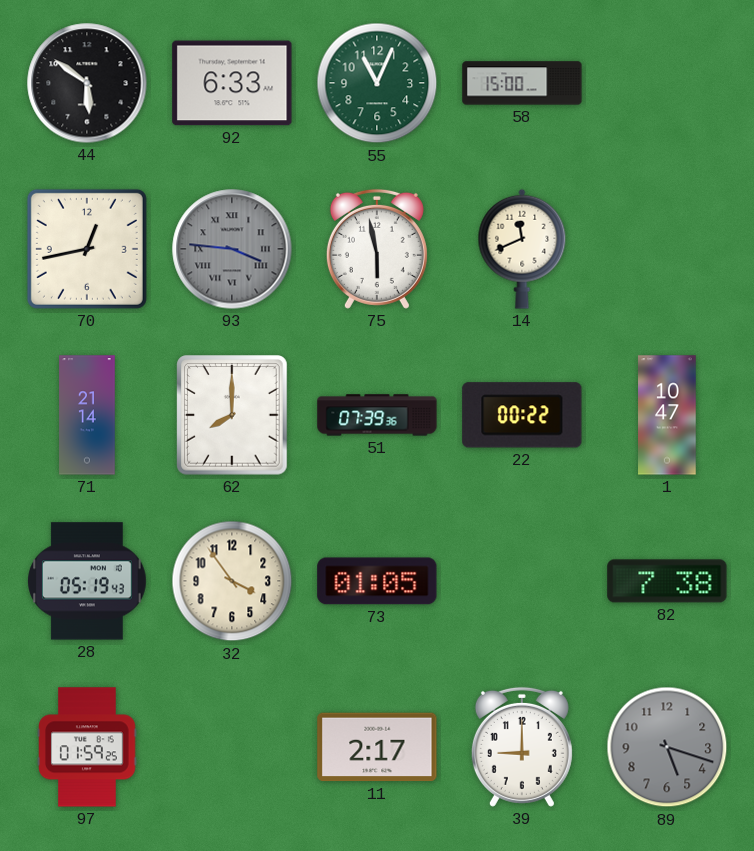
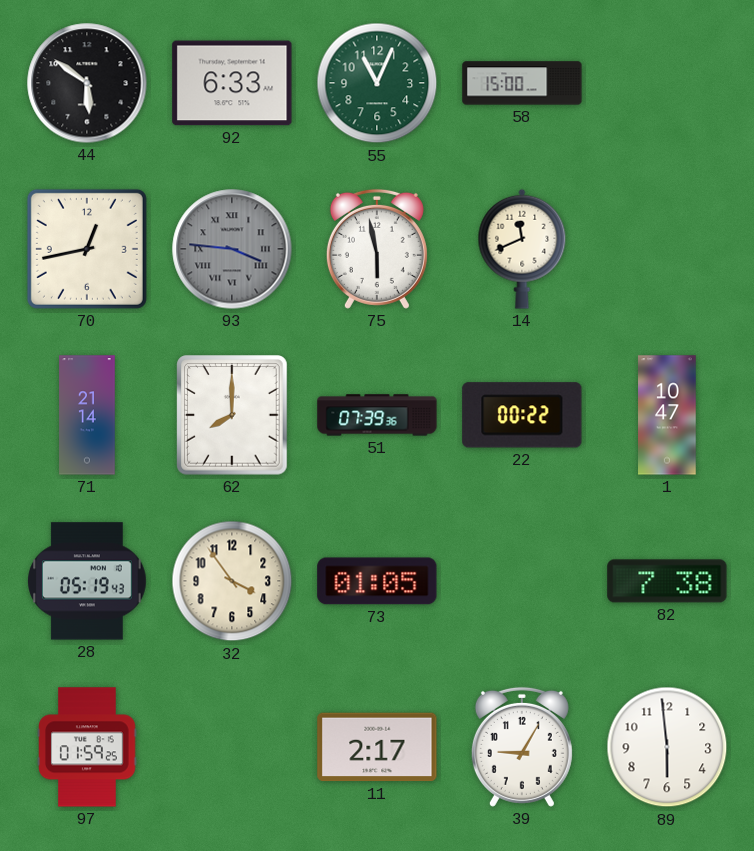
39: 9:00 -> 9:05
89: 5:18 -> 5:59
89 dial: grey -> white
